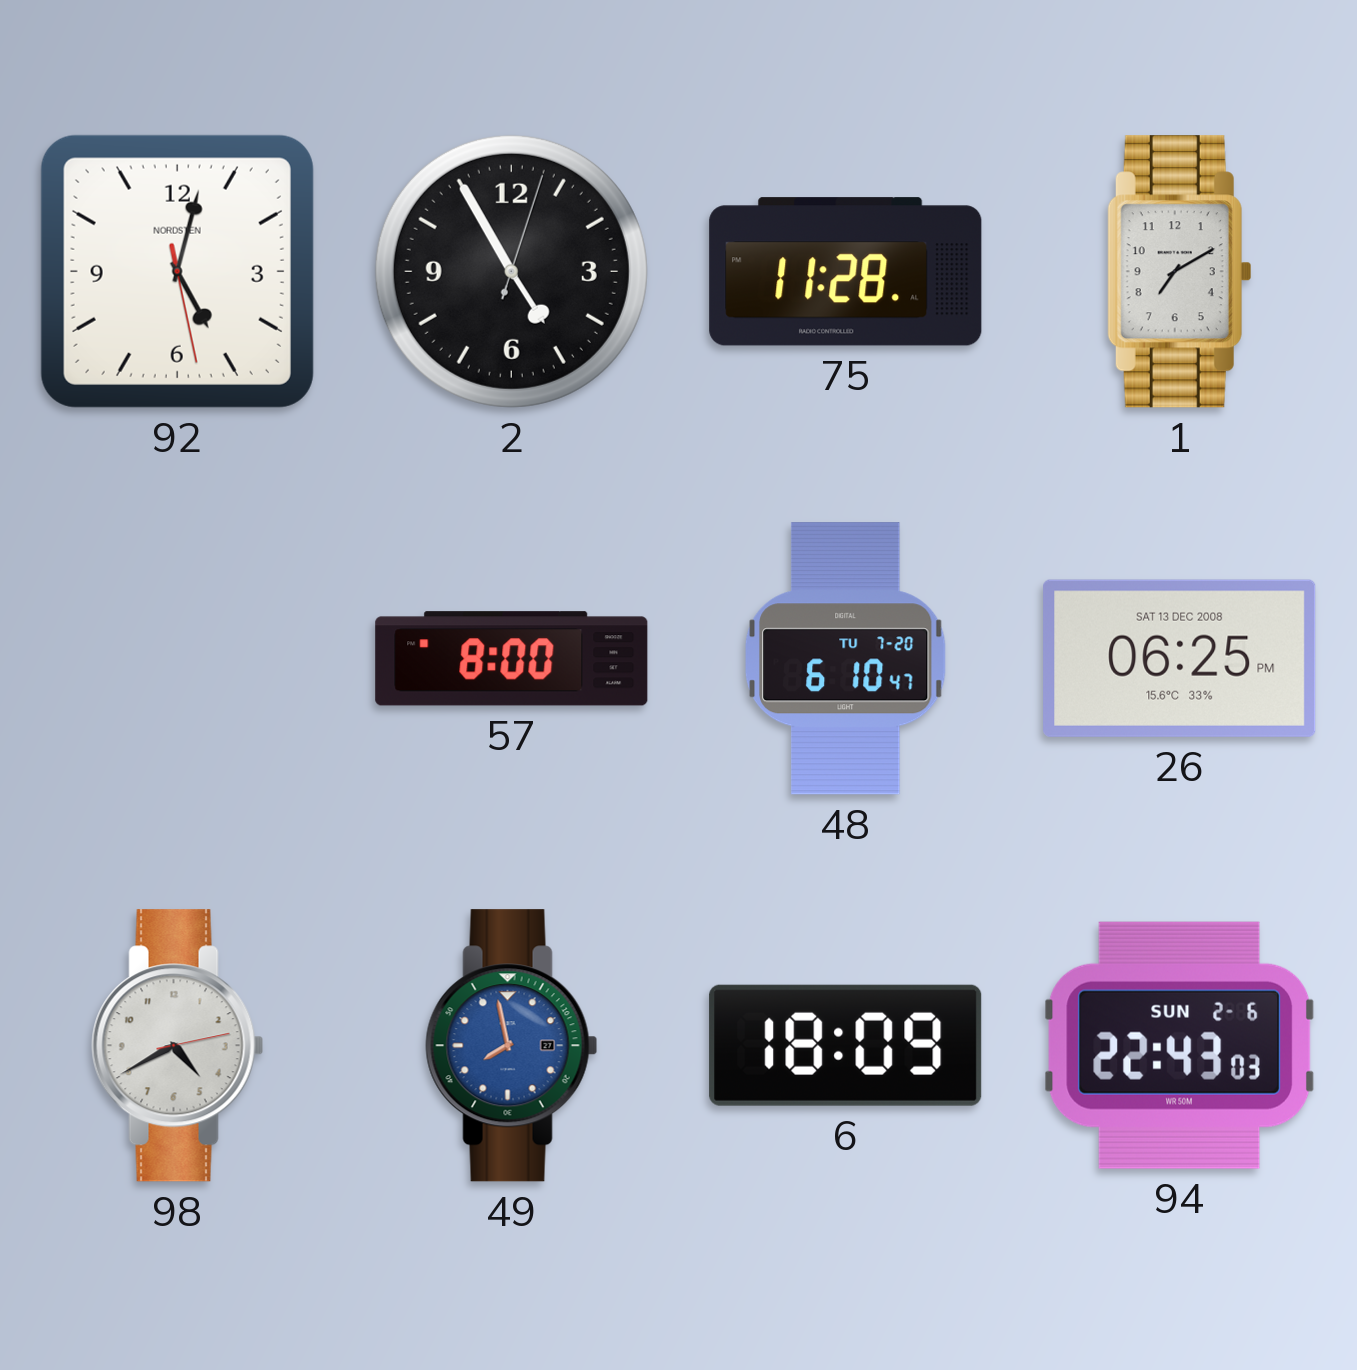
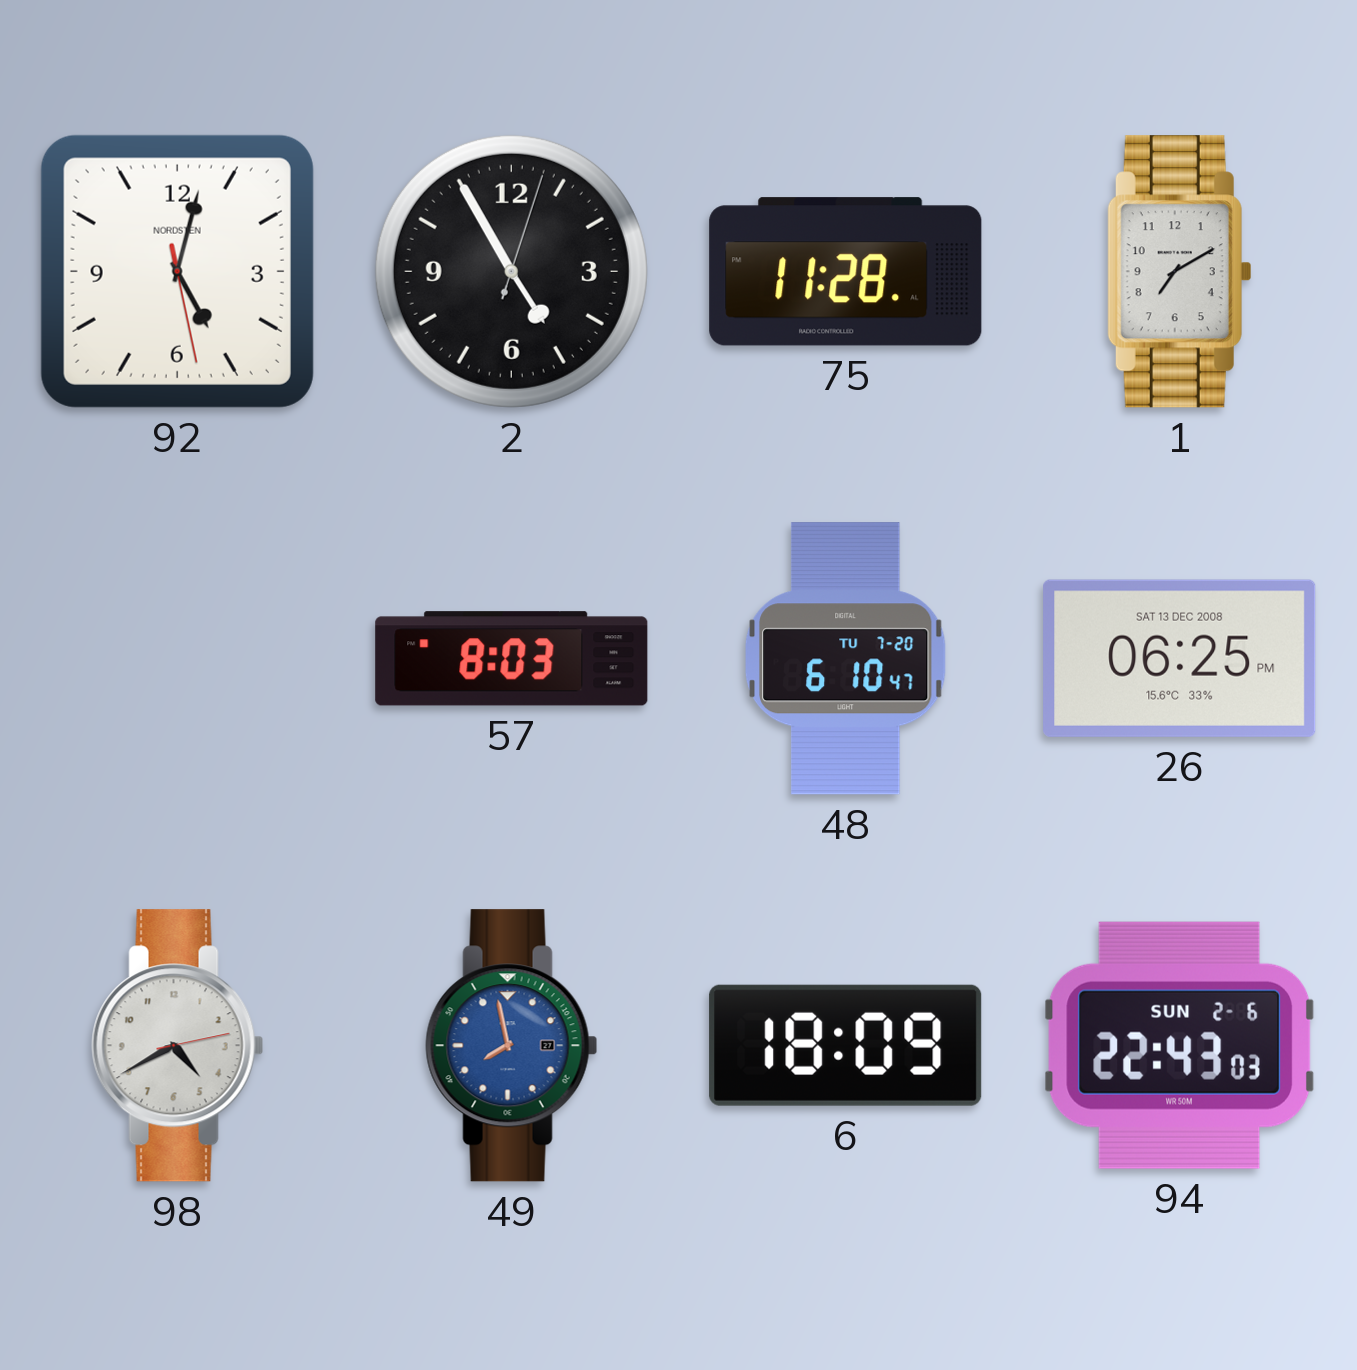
57: 8:00 -> 8:03
